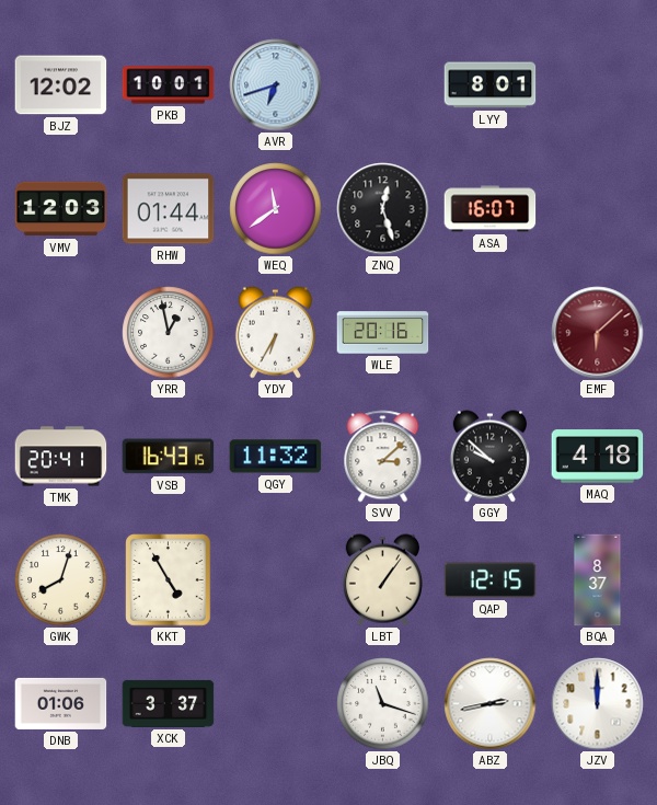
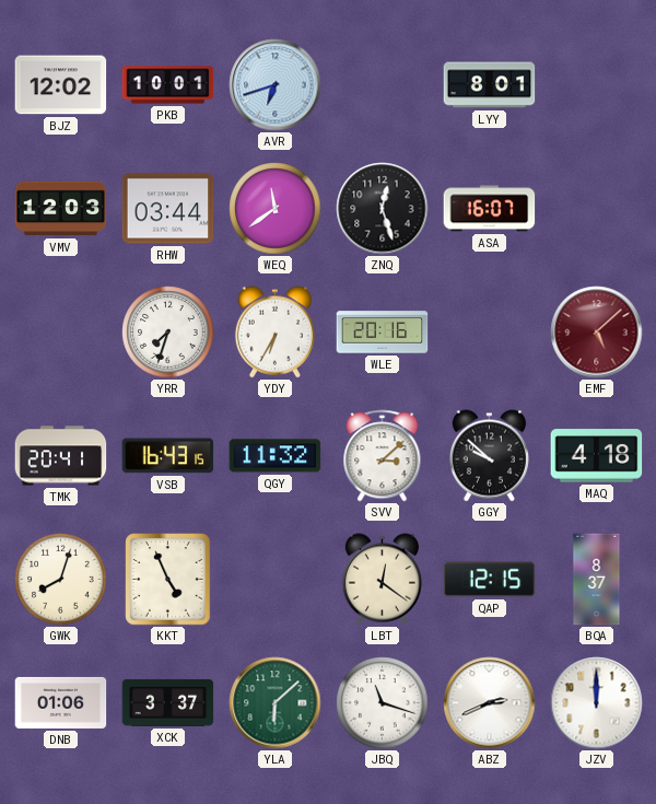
RHW: 01:44 -> 03:44
YRR: 12:58 -> 7:33
EMF: 6:08 -> 5:08
KKT: 4:55 -> 4:56
LBT: 1:06 -> 12:21
YLA: none -> 6:08
ABZ: 2:43 -> 2:41
